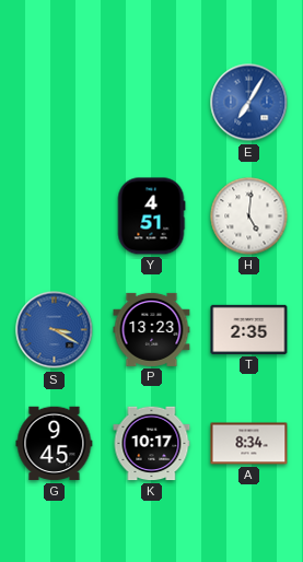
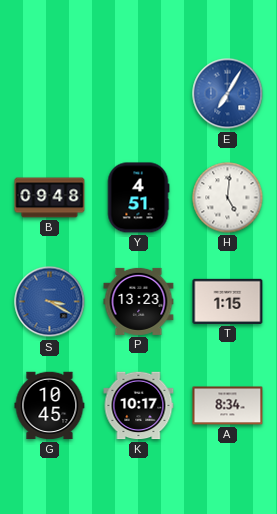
B: none -> 09:48
T: 2:35 -> 1:15
G: 9:45 -> 10:45
